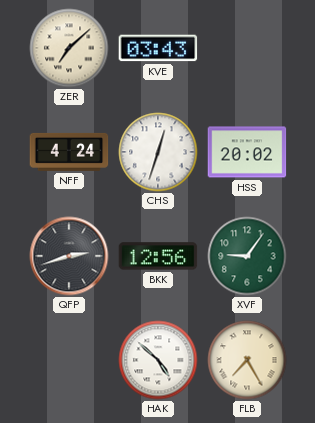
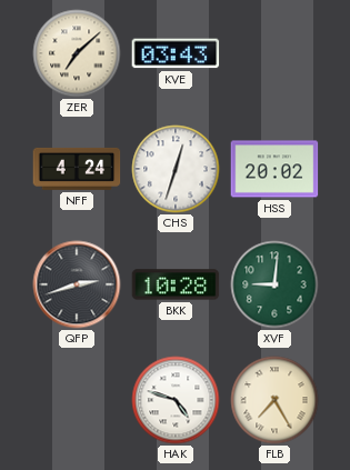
BKK: 12:56 -> 10:28
XVF: 9:06 -> 9:01
HAK: 4:52 -> 4:48
